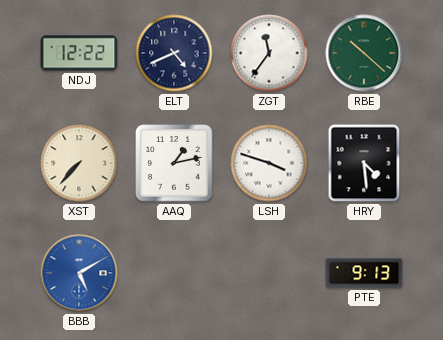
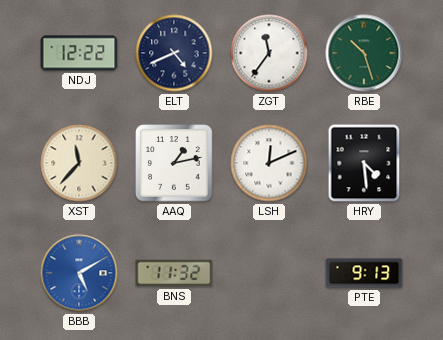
RBE: 10:22 -> 10:27
XST: 7:37 -> 11:37
LSH: 3:48 -> 12:11
BNS: none -> 11:32
